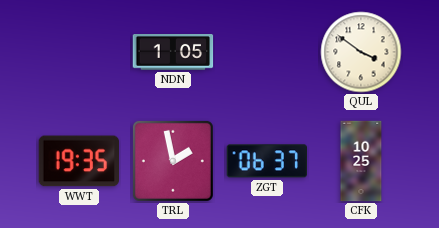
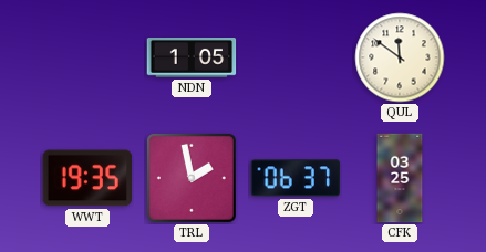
QUL: 3:51 -> 11:51
CFK: 10:25 -> 03:25
